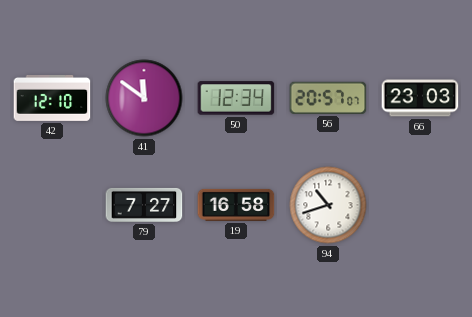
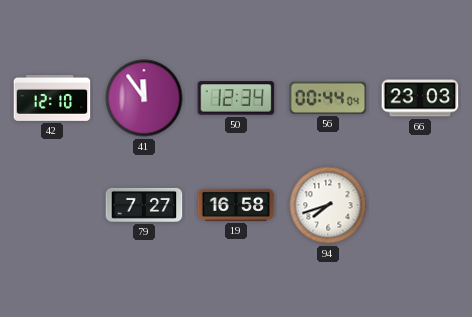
41: 11:51 -> 11:54
56: 20:57 -> 00:44
94: 10:42 -> 7:42
